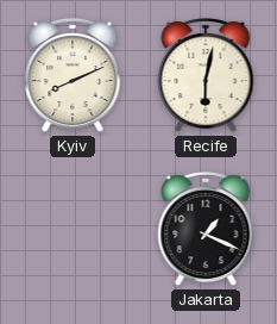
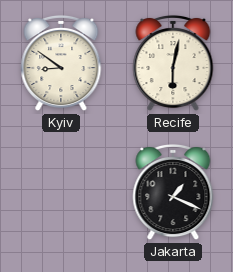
Kyiv: 8:11 -> 8:51
